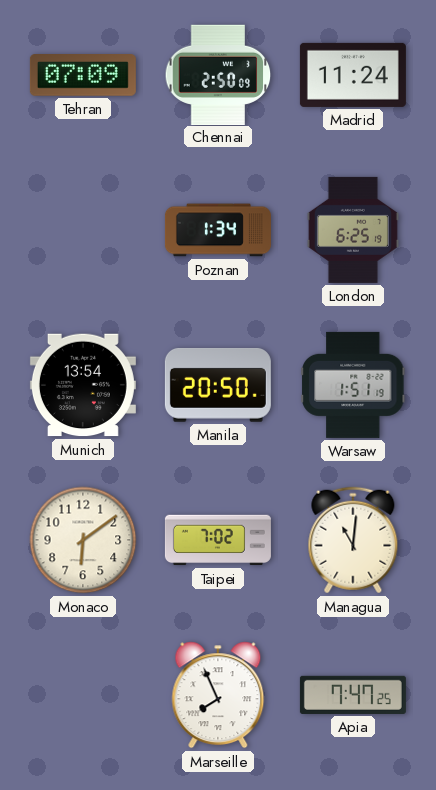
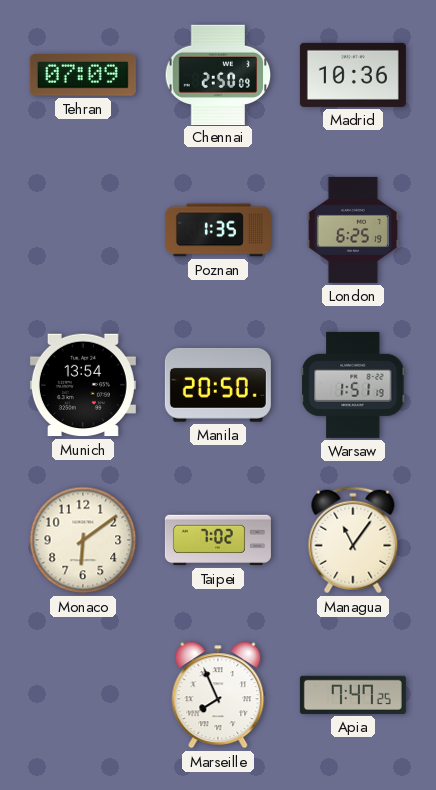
Madrid: 11:24 -> 10:36
Poznan: 1:34 -> 1:35
Managua: 11:01 -> 11:06
